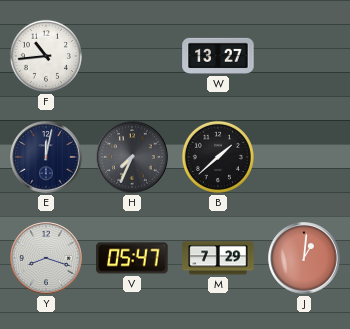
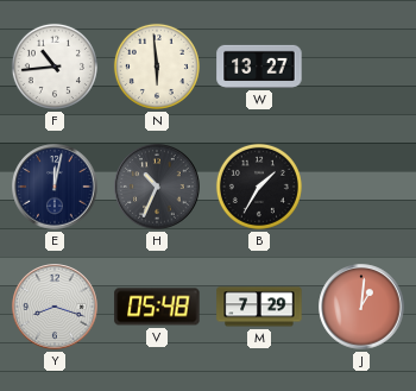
N: none -> 5:59
H: 7:34 -> 10:34
B: 1:38 -> 1:35
V: 05:47 -> 05:48
